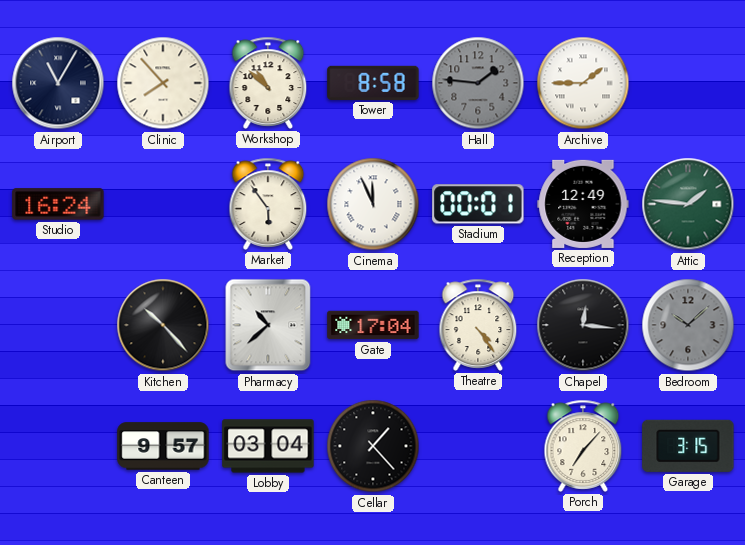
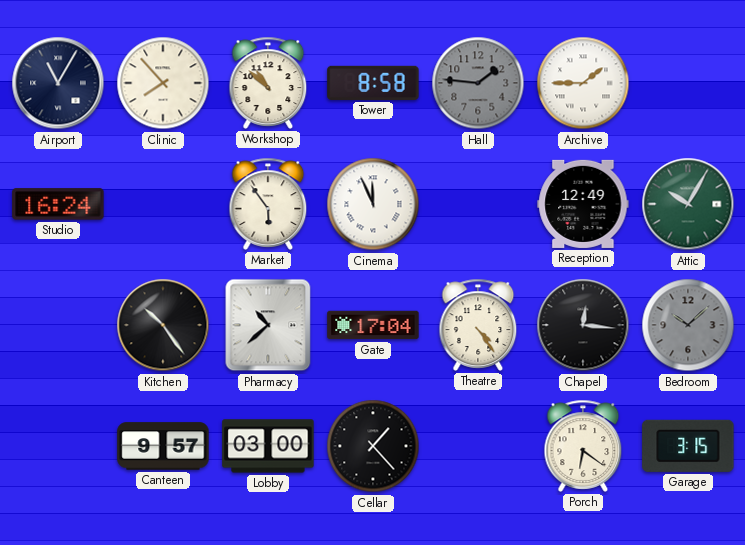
Stadium: 00:01 -> none
Attic: 1:46 -> 10:05
Kitchen: 10:23 -> 10:24
Lobby: 03:04 -> 03:00
Porch: 7:07 -> 6:21
